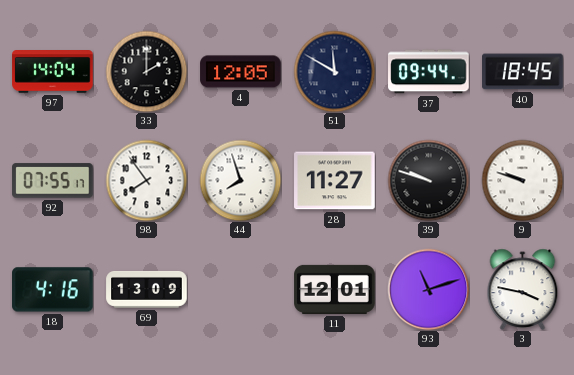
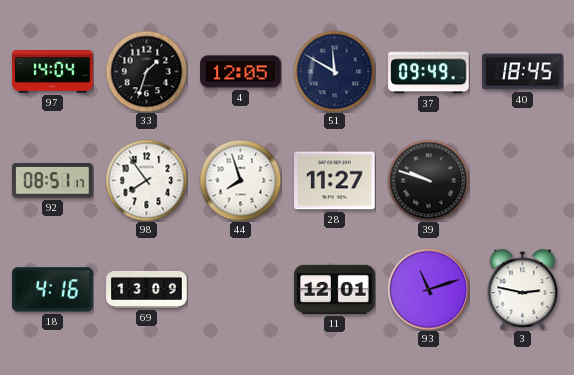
33: 2:00 -> 1:33
37: 09:44 -> 09:49
92: 07:55 -> 08:51
9: 9:48 -> none
3: 3:47 -> 2:47
